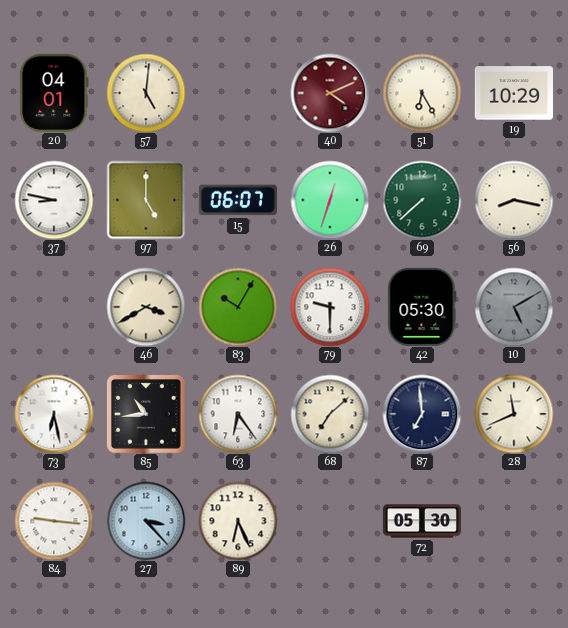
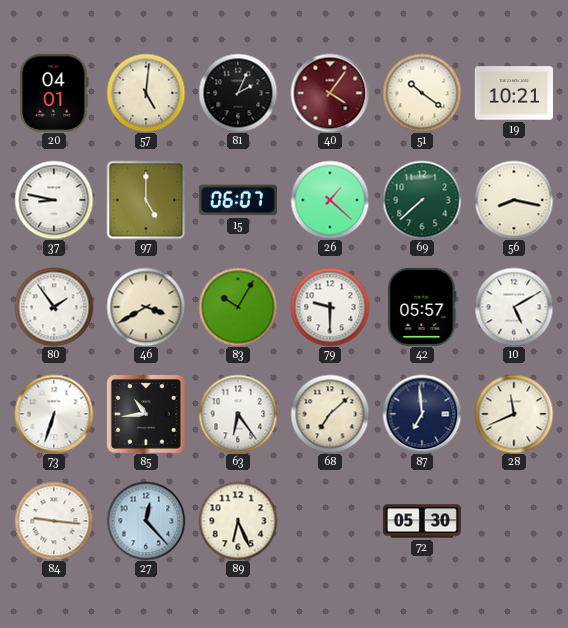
81: none -> 2:04
40: 4:11 -> 4:06
51: 6:25 -> 10:21
19: 10:29 -> 10:21
26: 12:33 -> 1:22
80: none -> 1:54
42: 05:30 -> 05:57
10 dial: grey -> white
73: 6:28 -> 6:33
27: 3:23 -> 12:23
